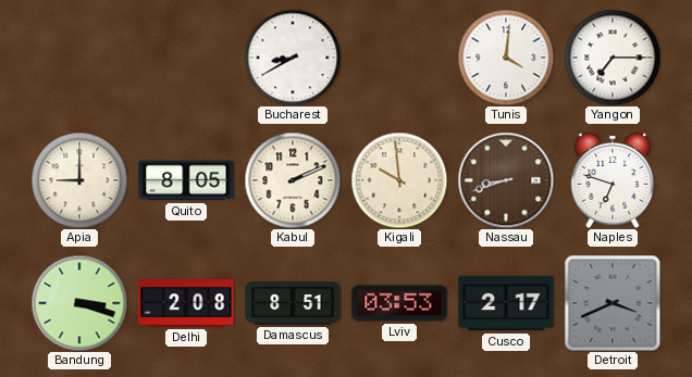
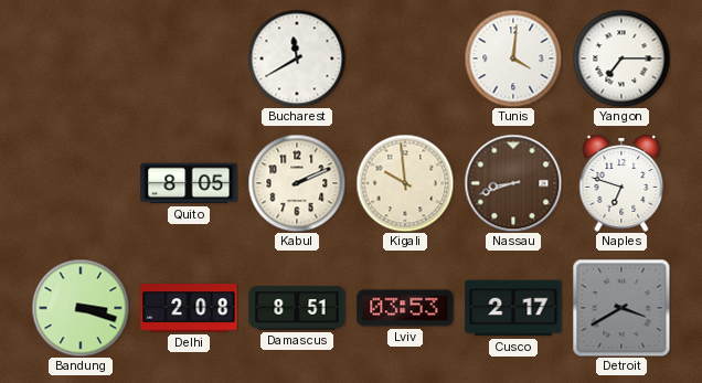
Bucharest: 8:40 -> 11:40
Apia: 9:00 -> none
Detroit: 3:41 -> 3:40
